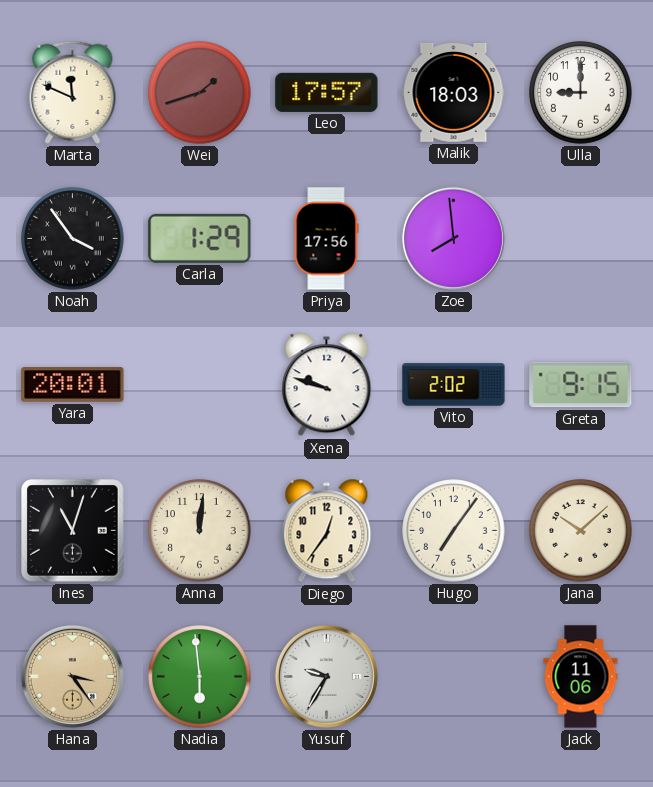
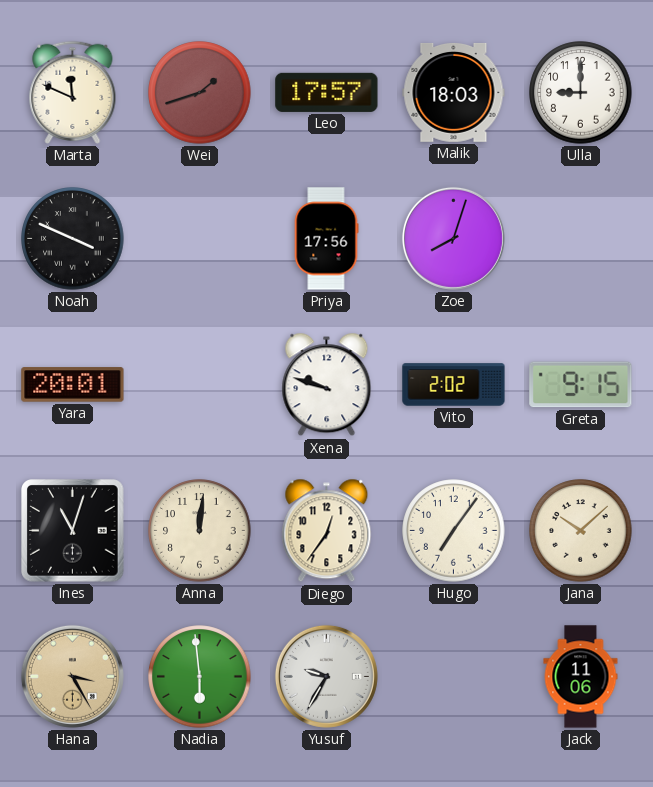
Noah: 3:54 -> 3:49
Carla: 1:29 -> none
Zoe: 7:59 -> 8:03
Hana: 3:24 -> 3:25
